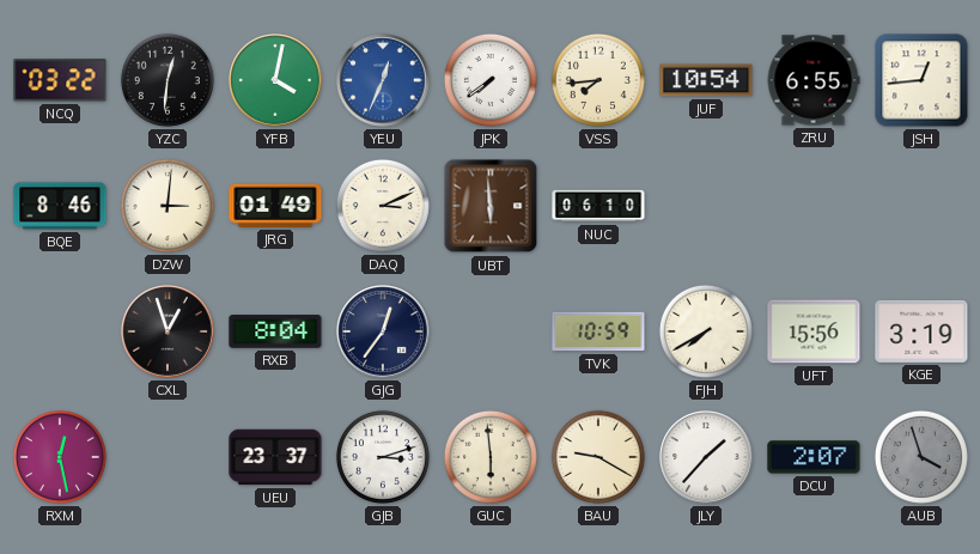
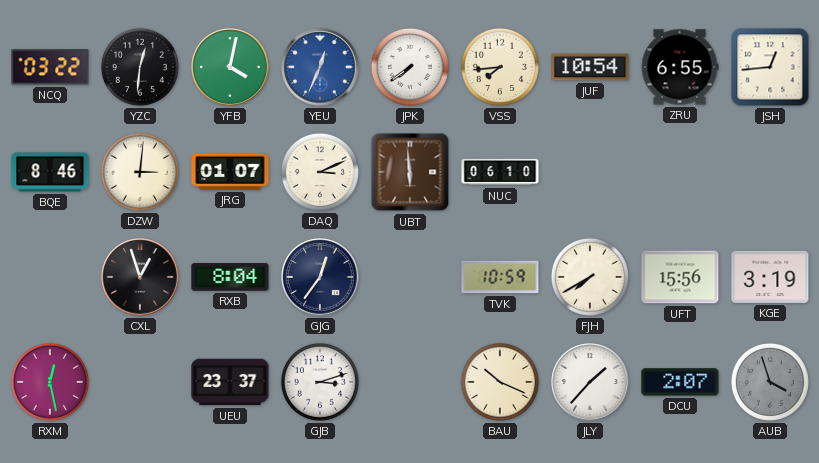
JRG: 01:49 -> 01:07
GUC: 5:59 -> none
BAU: 9:20 -> 10:19
